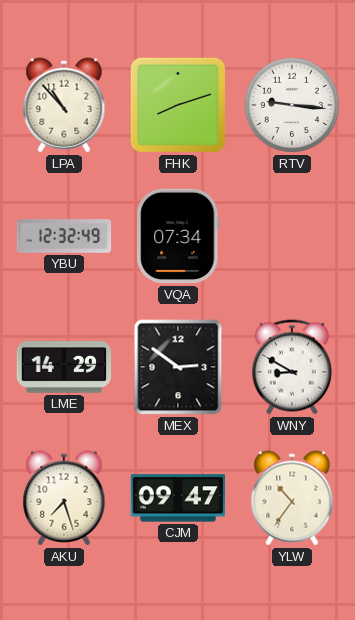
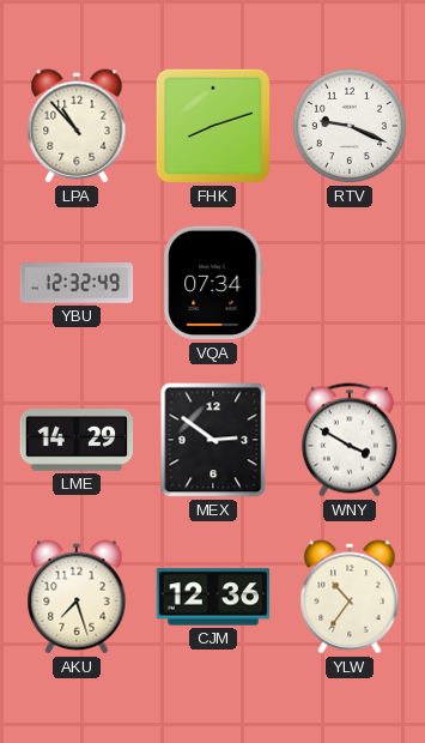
RTV: 9:16 -> 9:19
WNY: 8:50 -> 3:50
CJM: 09:47 -> 12:36
